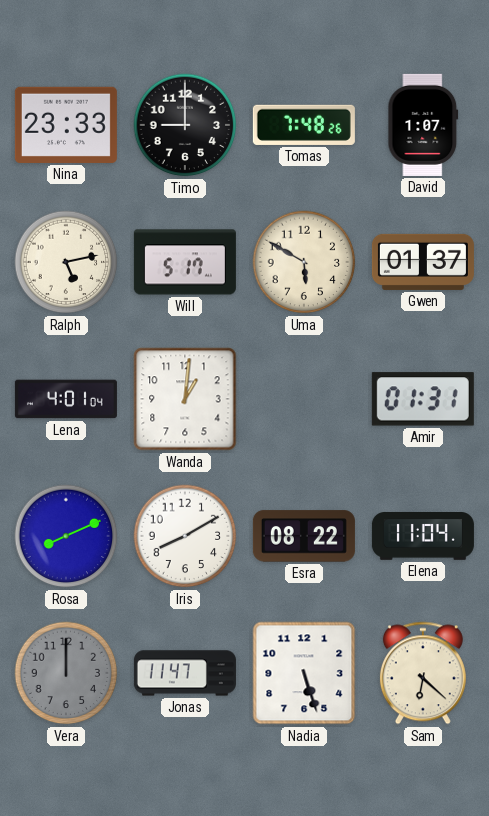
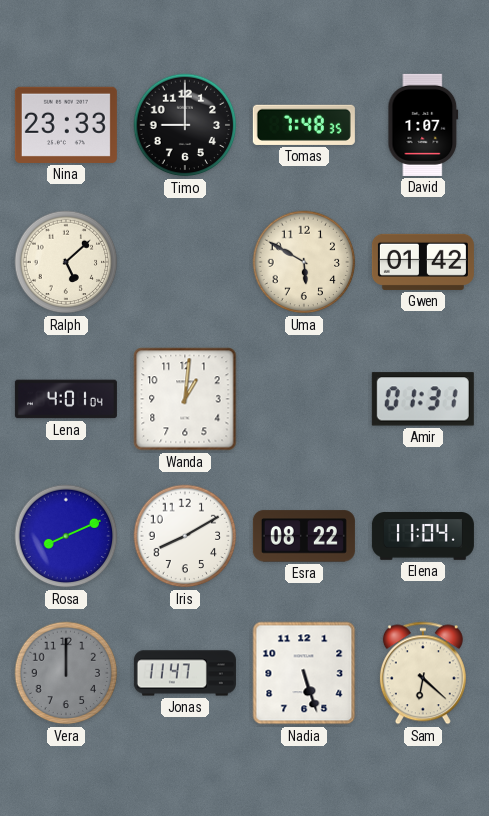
Tomas: 7:48:26 -> 7:48:35
Ralph: 5:13 -> 5:08
Will: 5:17 -> none
Gwen: 01:37 -> 01:42
